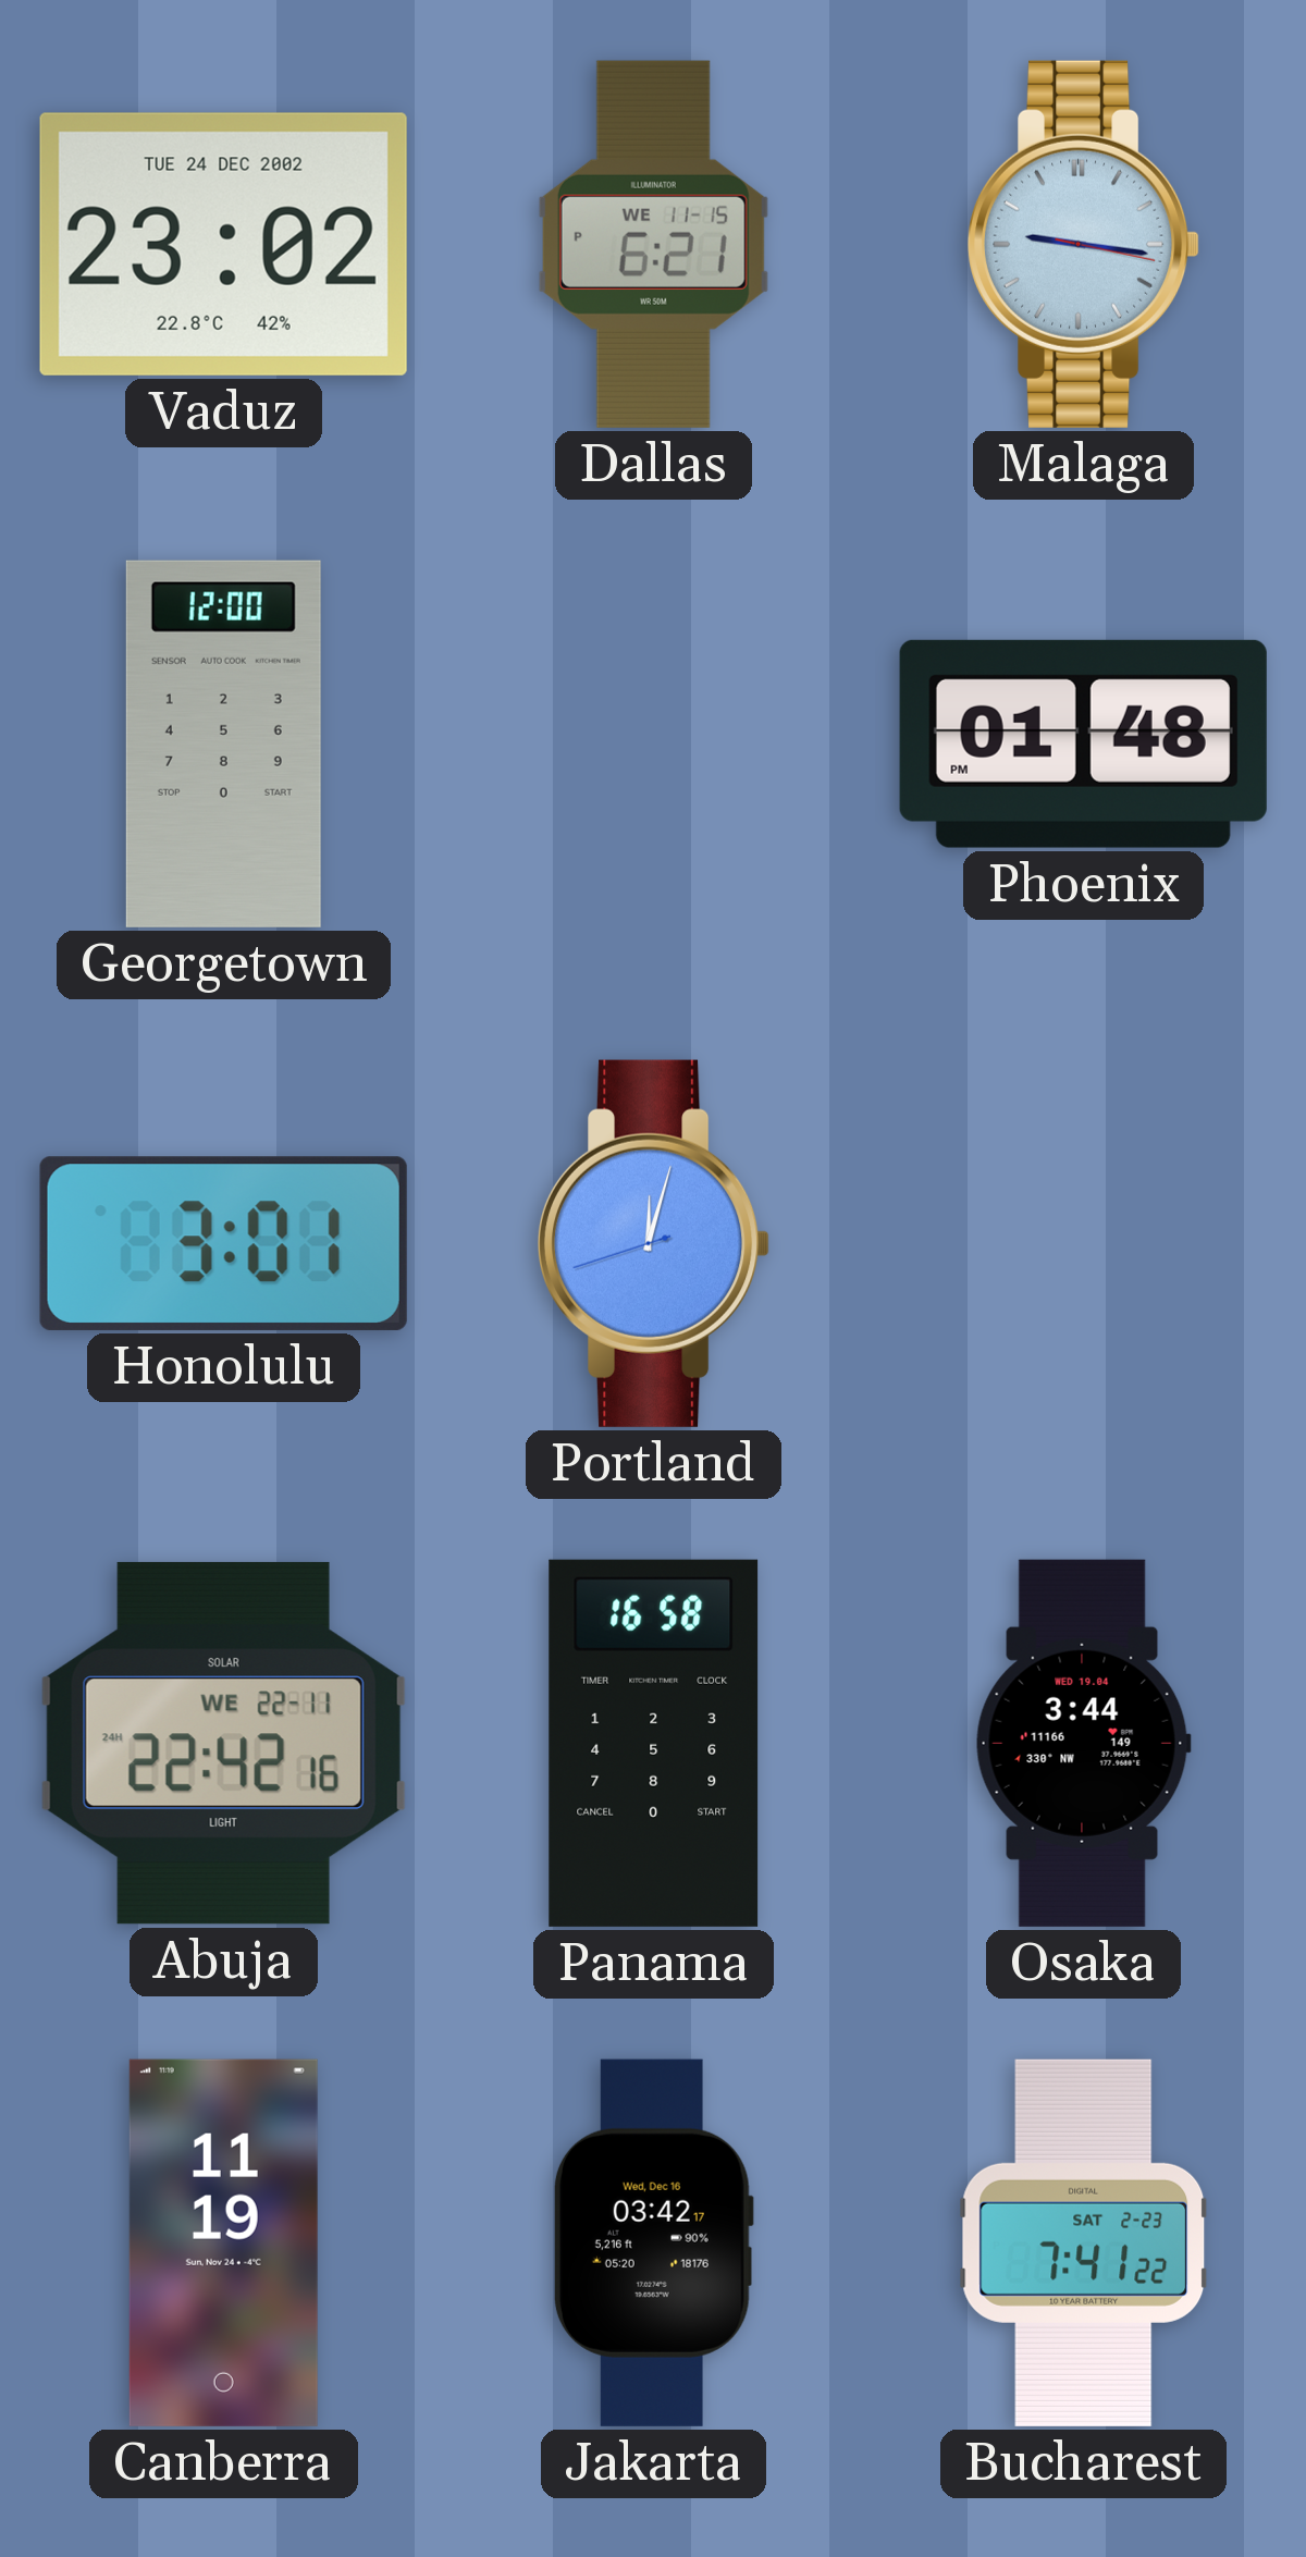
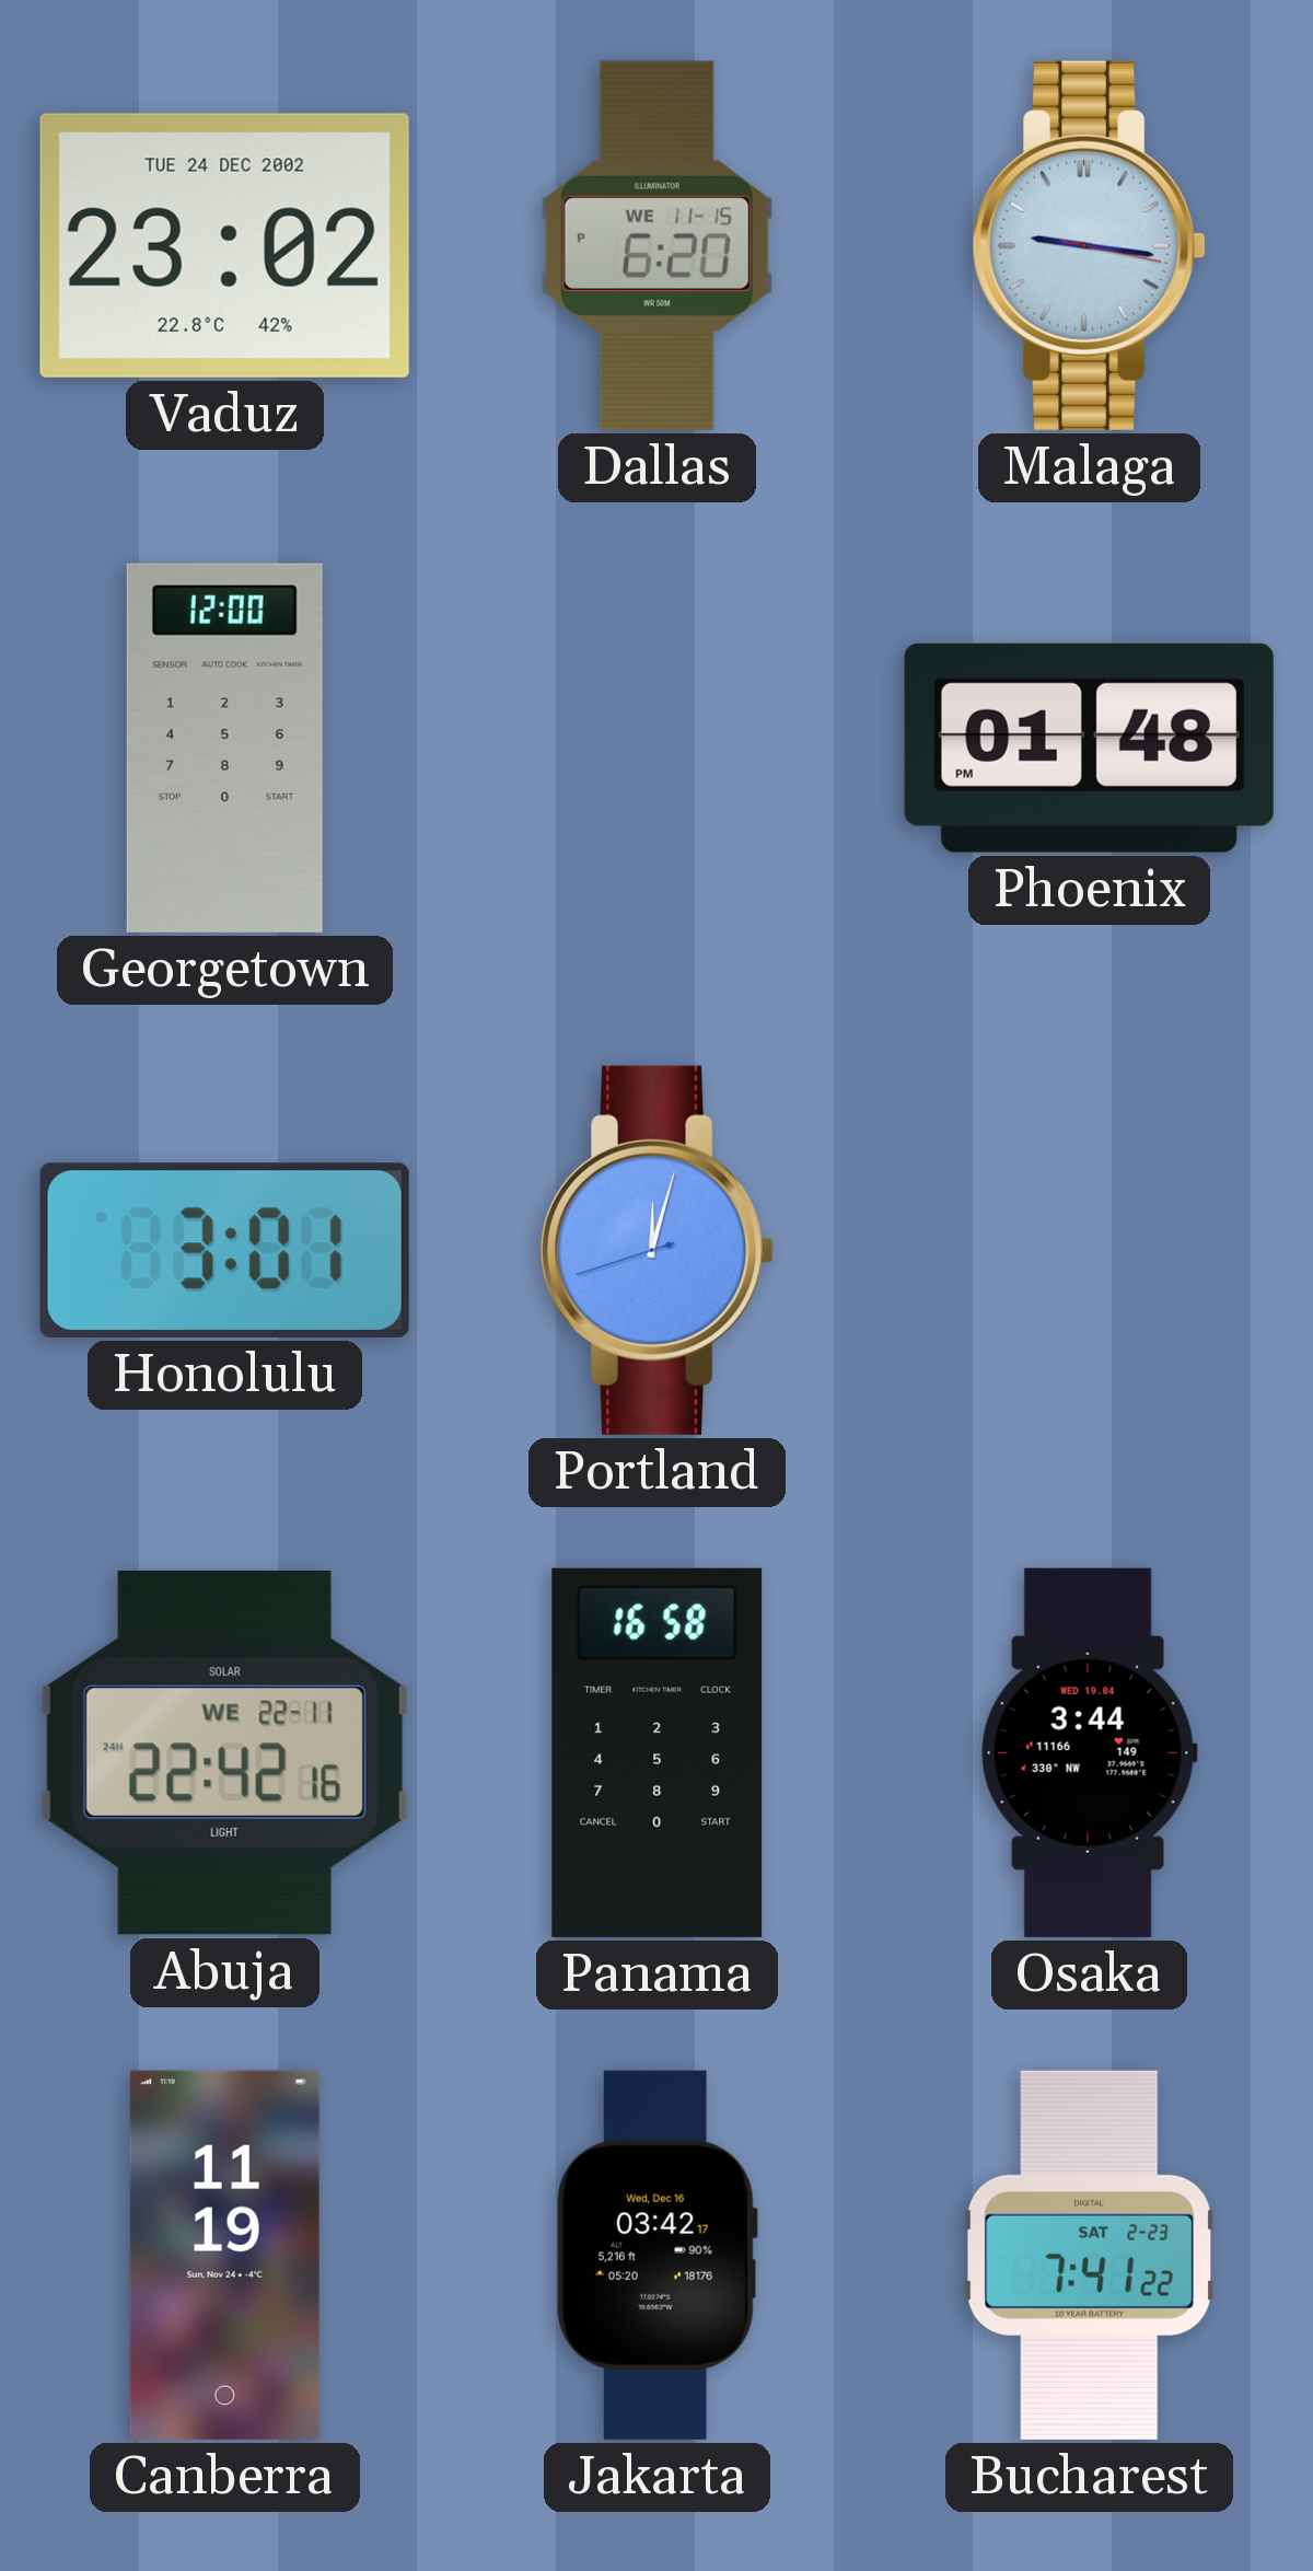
Dallas: 6:21 -> 6:20
